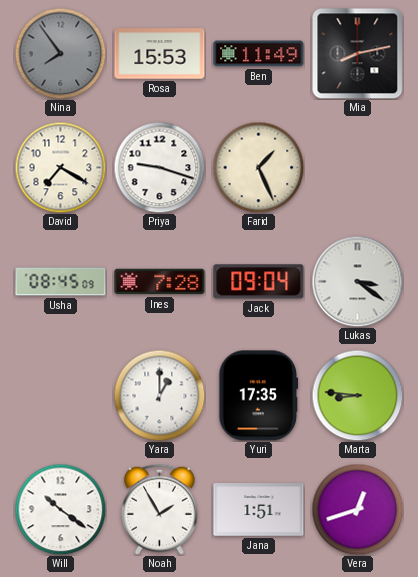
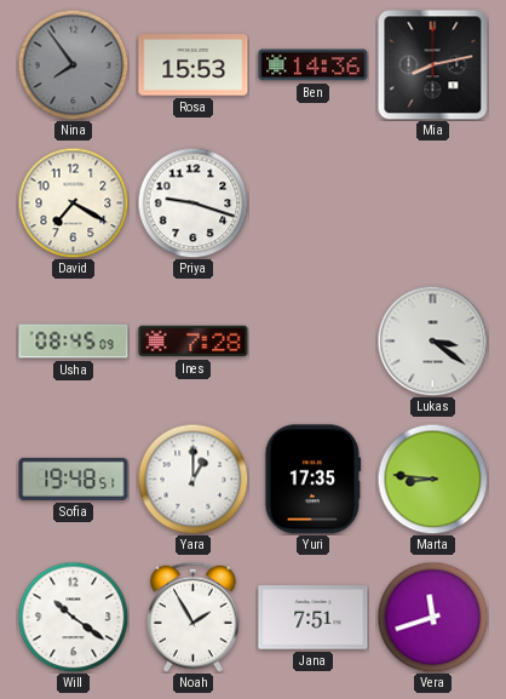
Ben: 11:49 -> 14:36
Farid: 1:26 -> none
Jack: 09:04 -> none
Sofia: none -> 19:48
Jana: 1:51 -> 7:51
Vera: 12:42 -> 11:42
